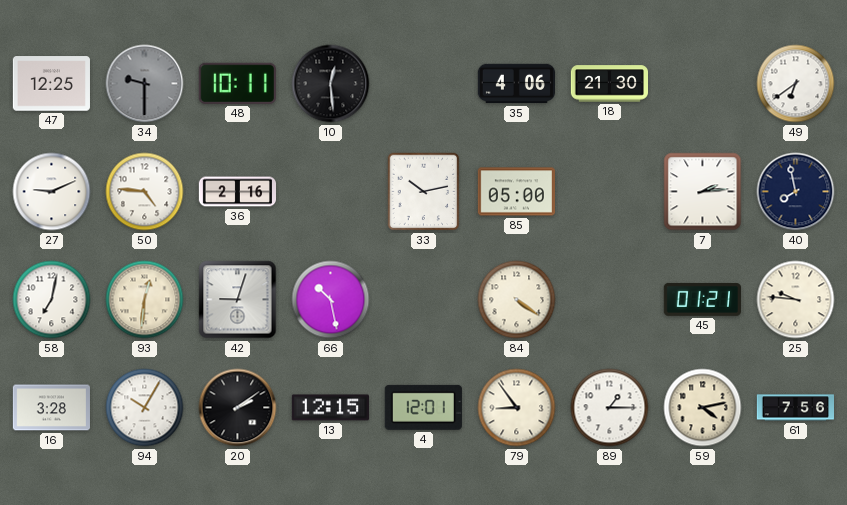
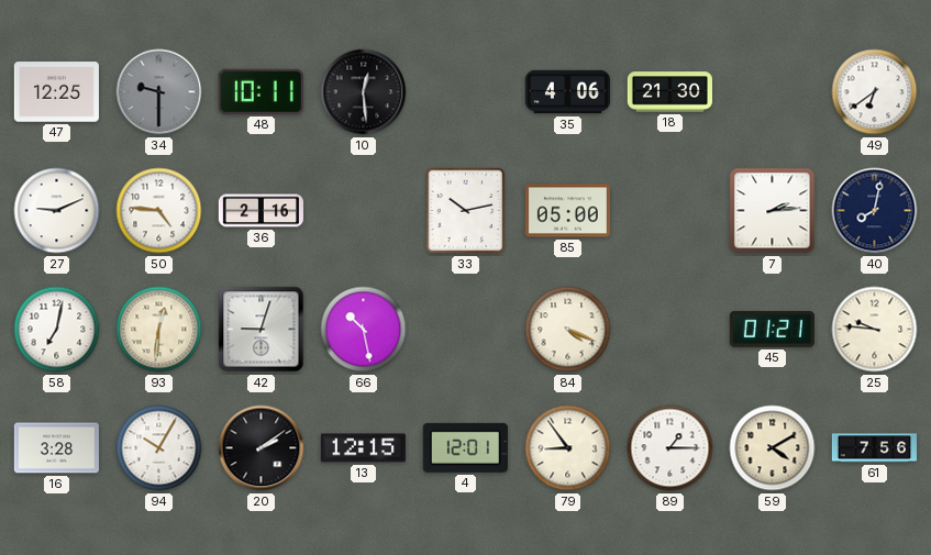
40: 7:58 -> 8:02
84: 4:21 -> 4:19
59: 4:13 -> 4:10
